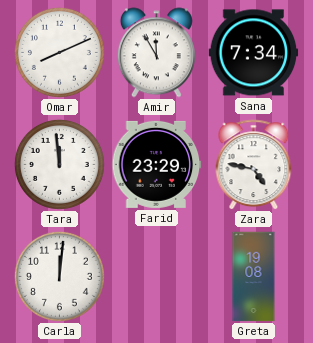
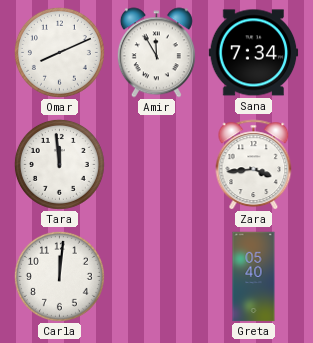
Farid: 23:29 -> none
Zara: 4:47 -> 3:44
Greta: 19:08 -> 05:40
